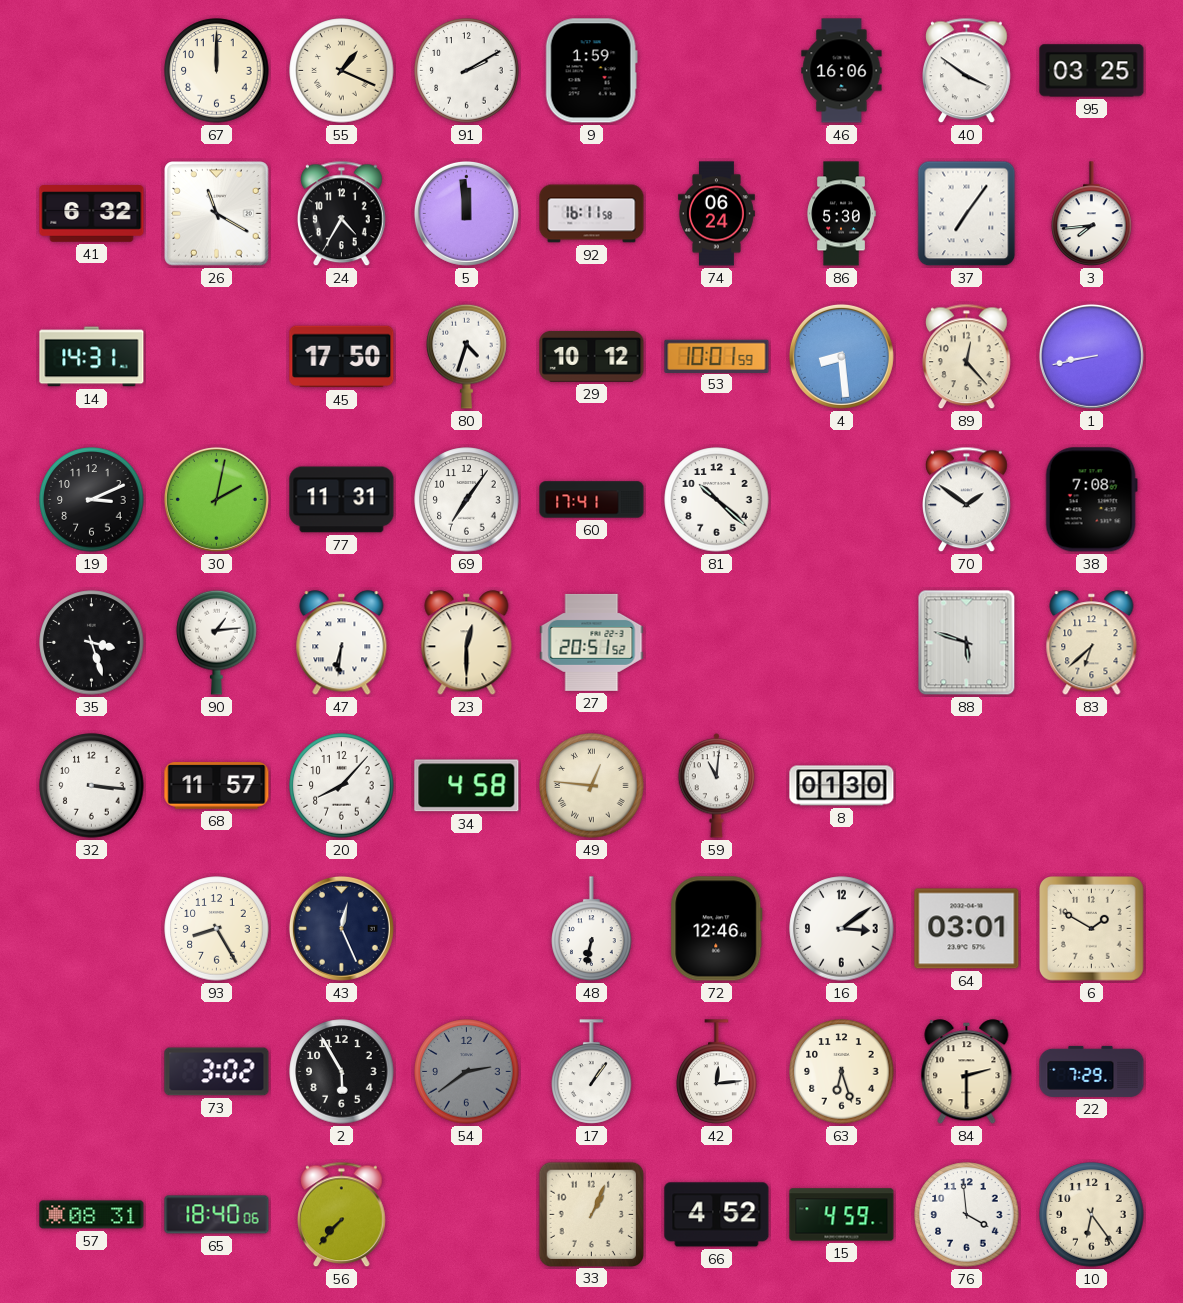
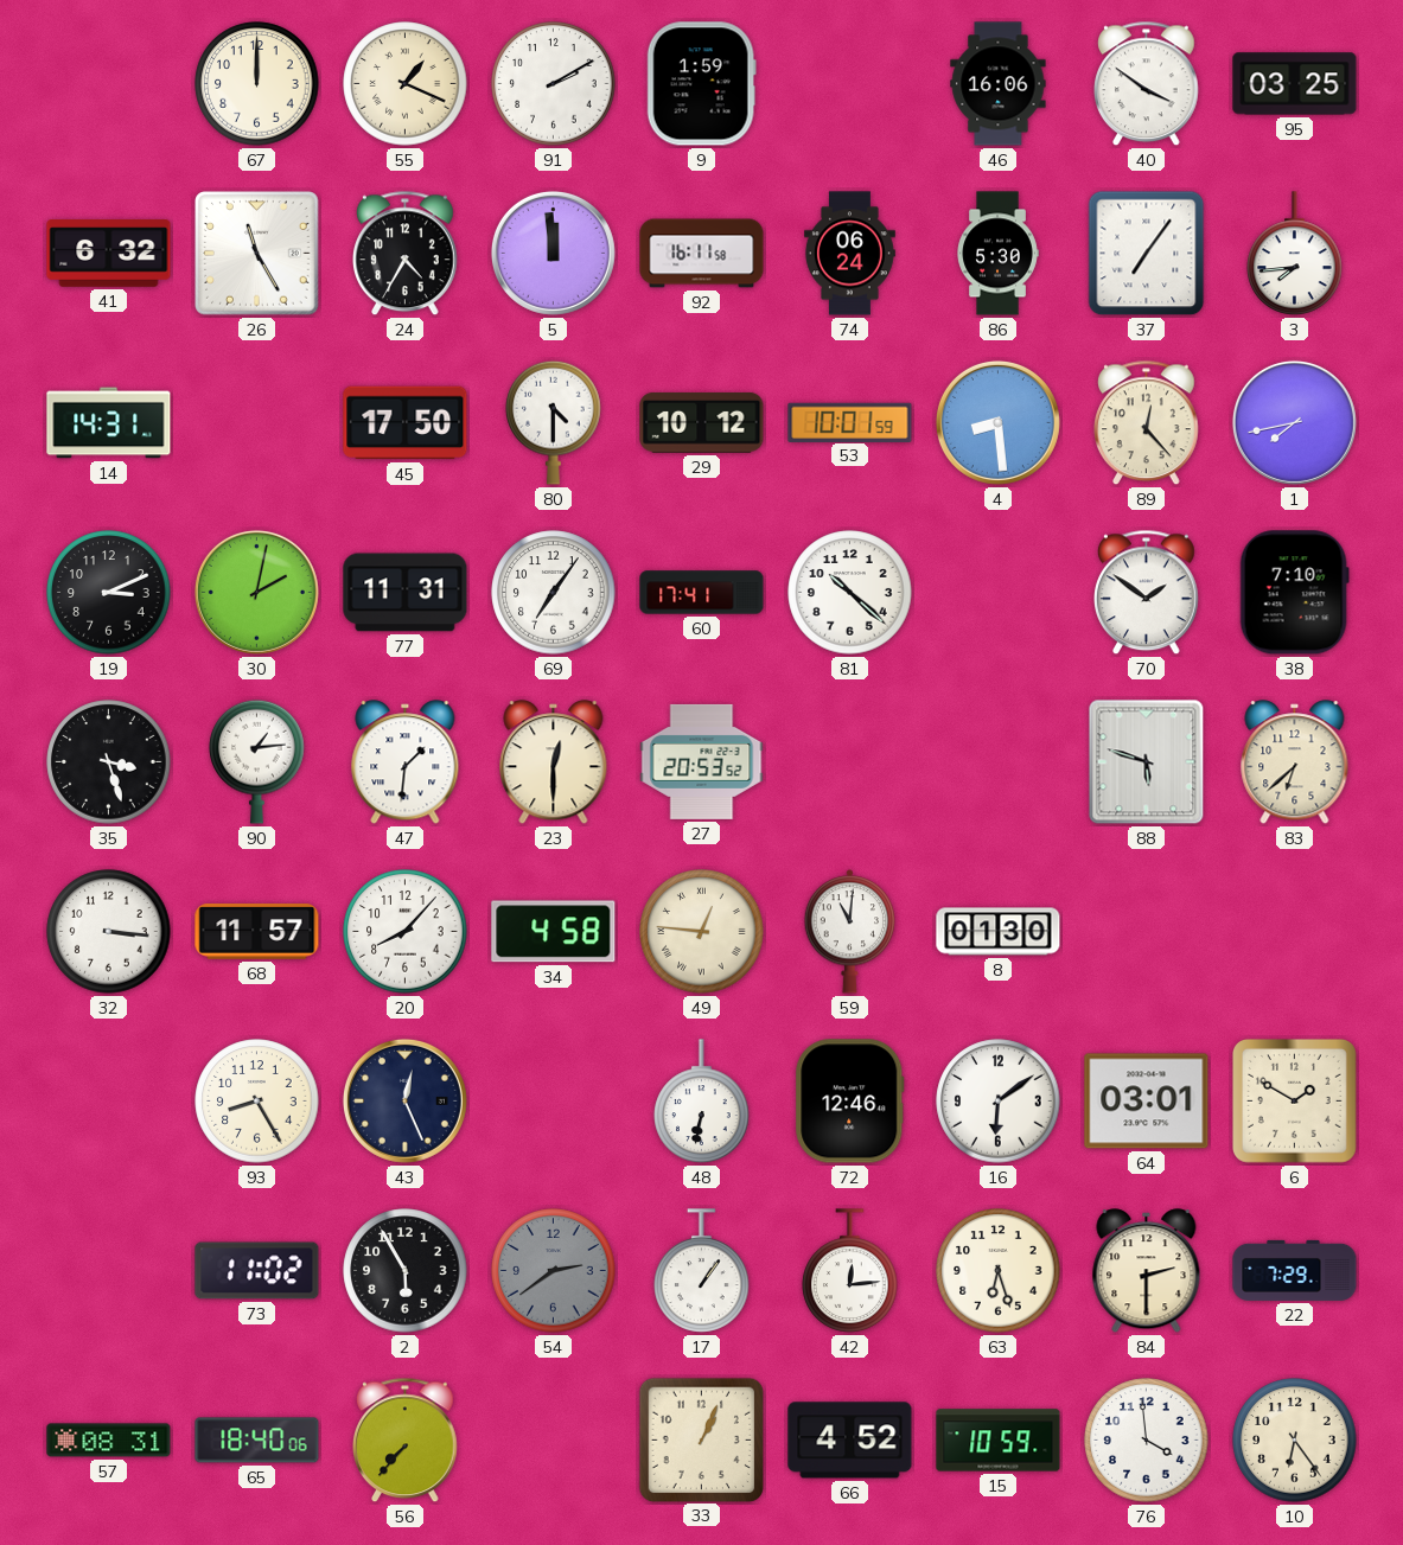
26: 11:20 -> 11:25
80: 4:33 -> 4:30
1: 8:43 -> 7:43
38: 7:08 -> 7:10
47: 6:31 -> 1:31
27: 20:51 -> 20:53
16: 3:09 -> 6:09
73: 3:02 -> 11:02
15: 4:59 -> 10:59
